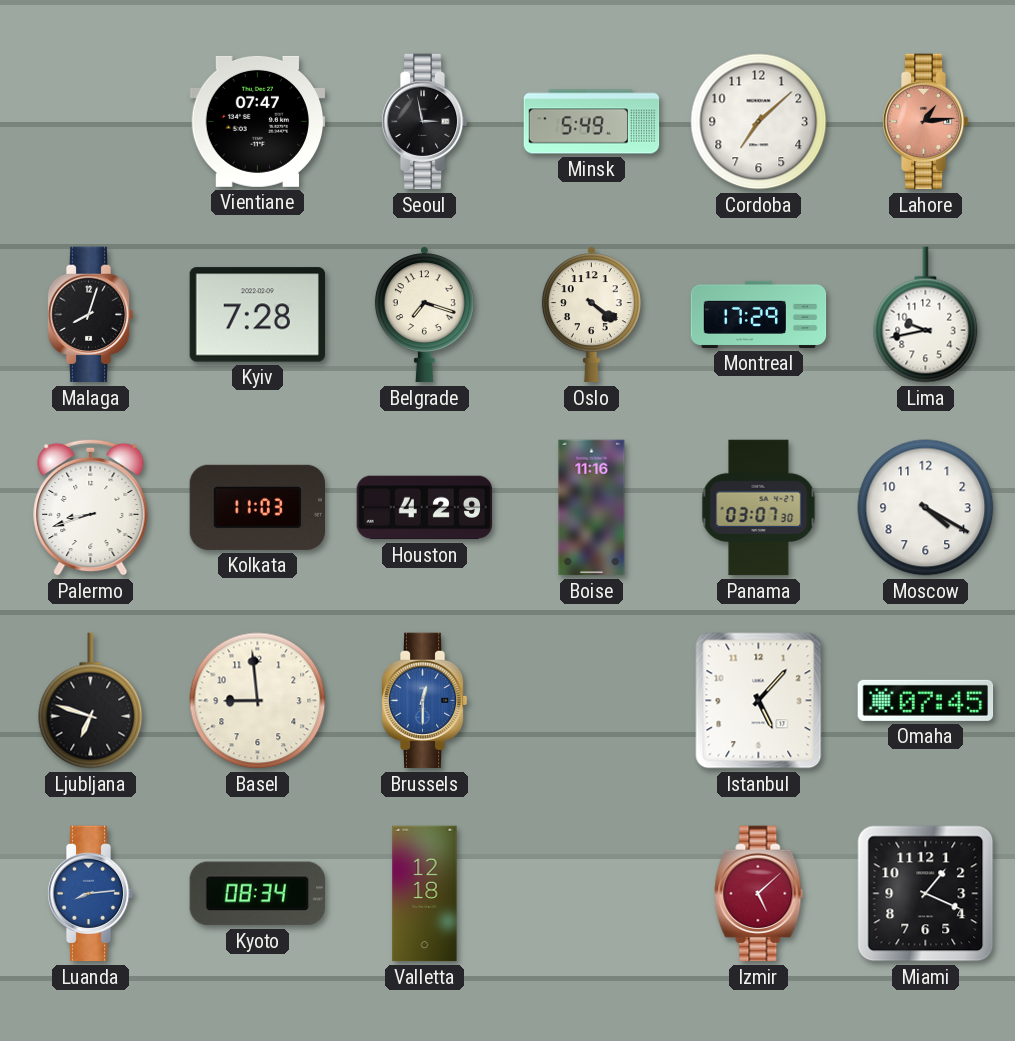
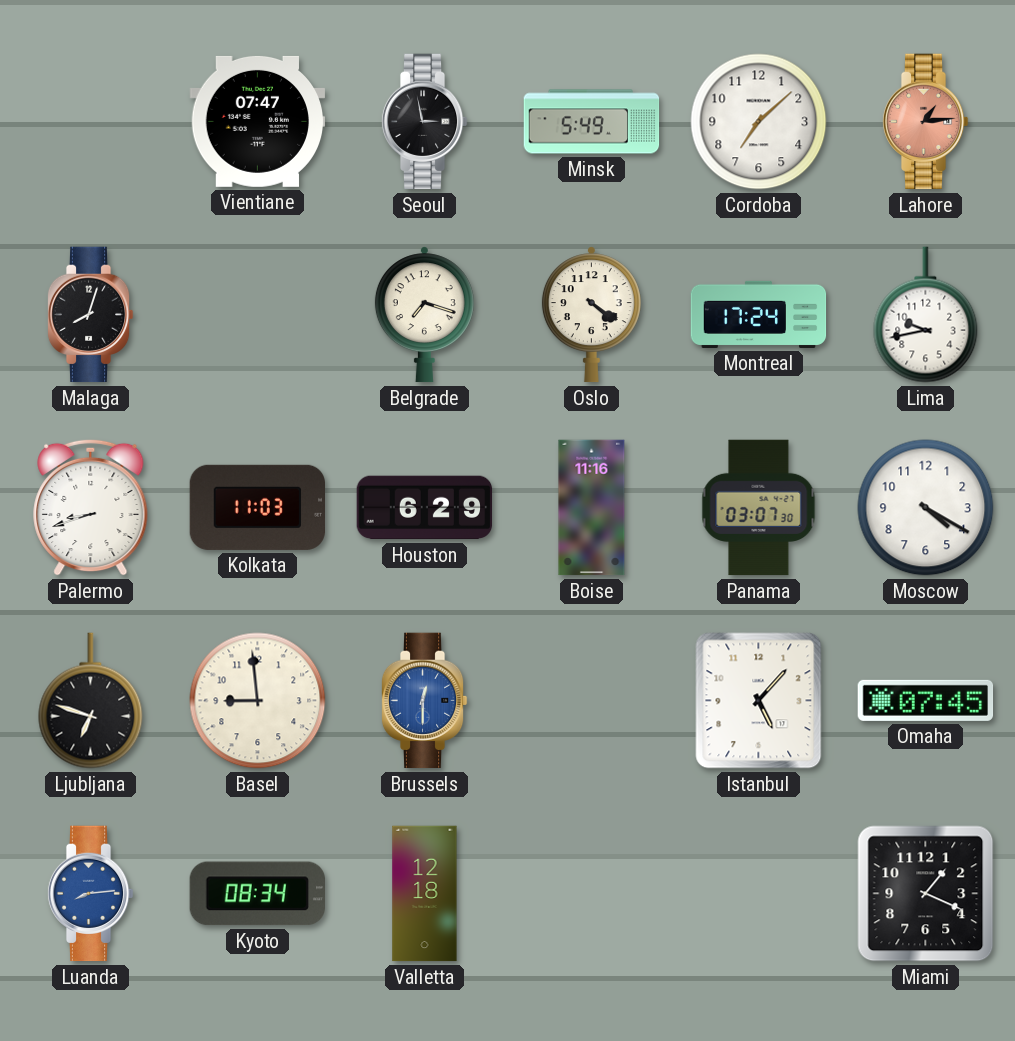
Kyiv: 7:28 -> none
Montreal: 17:29 -> 17:24
Houston: 4:29 -> 6:29
Izmir: 5:08 -> none
